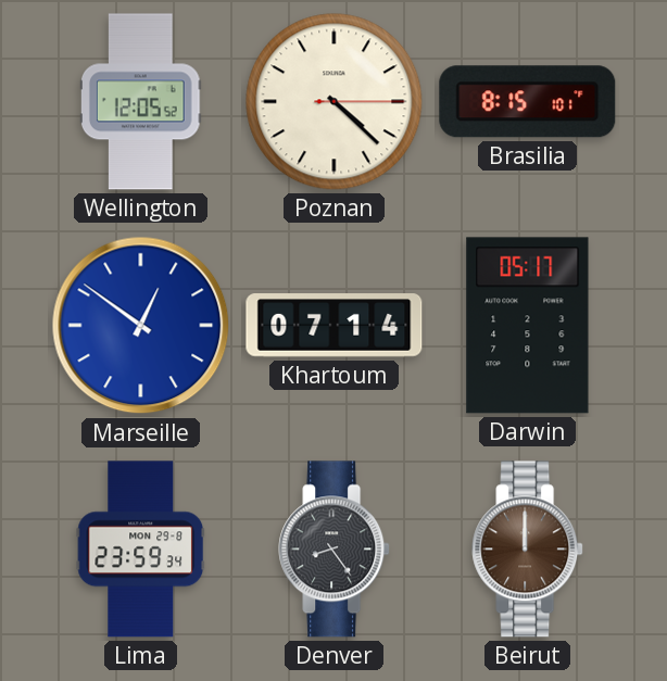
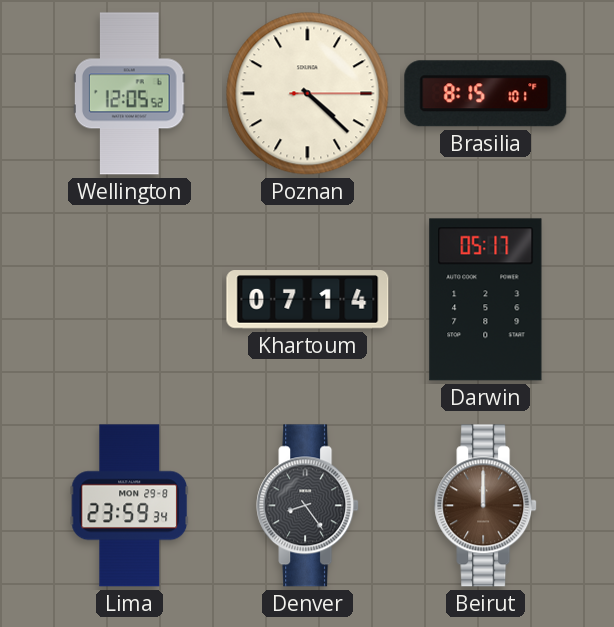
Marseille: 12:51 -> none
